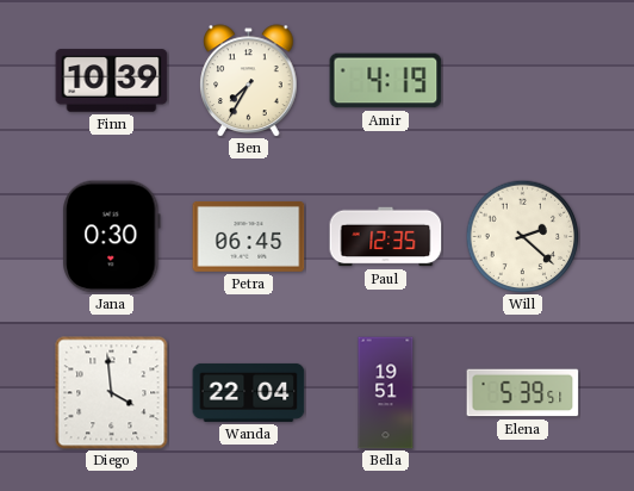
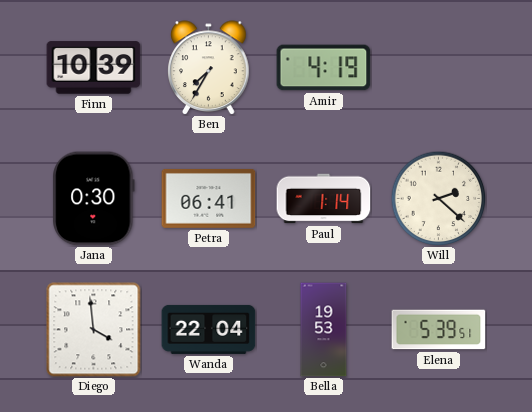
Petra: 06:45 -> 06:41
Paul: 12:35 -> 1:14
Bella: 19:51 -> 19:53
